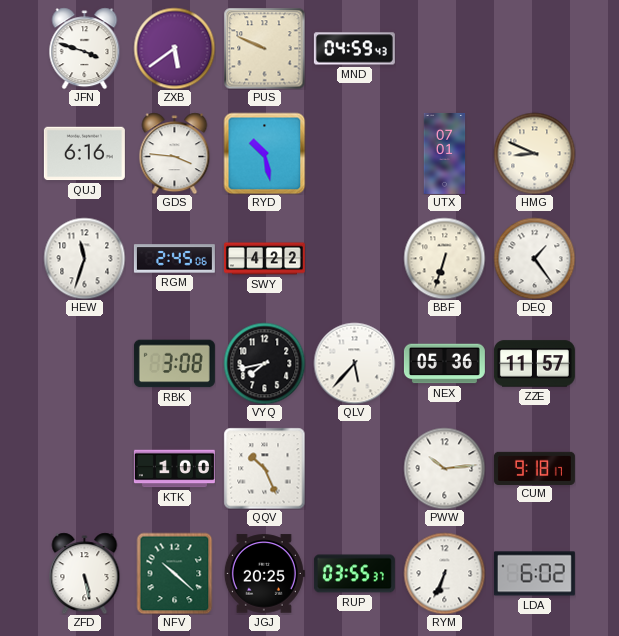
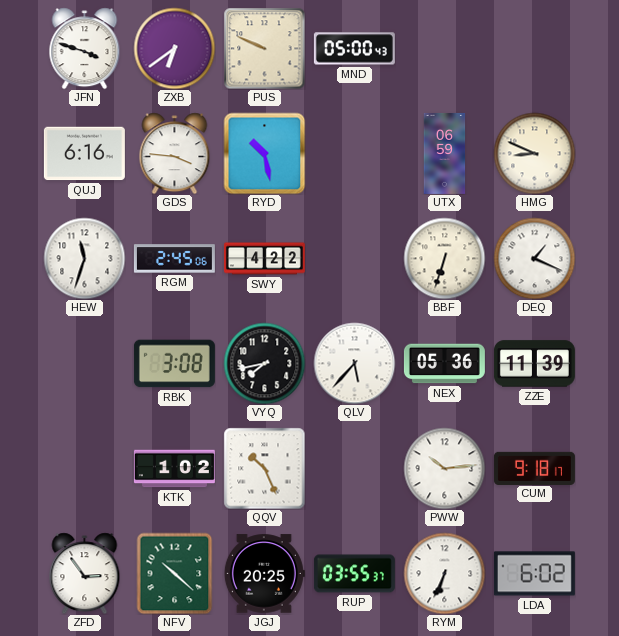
ZXB: 5:39 -> 6:39
MND: 04:59 -> 05:00
UTX: 07:01 -> 06:59
DEQ: 1:24 -> 1:19
ZZE: 11:57 -> 11:39
KTK: 1:00 -> 1:02
ZFD: 5:28 -> 2:54
